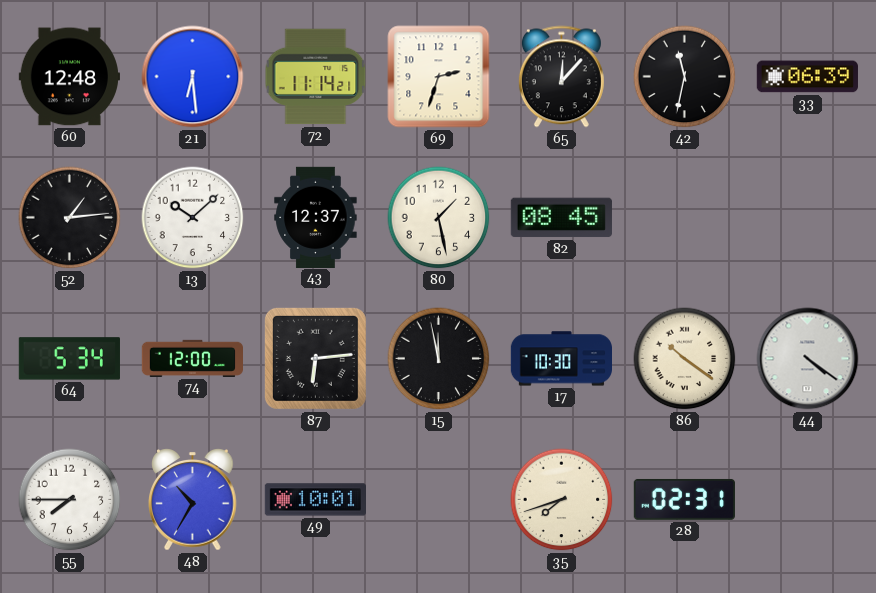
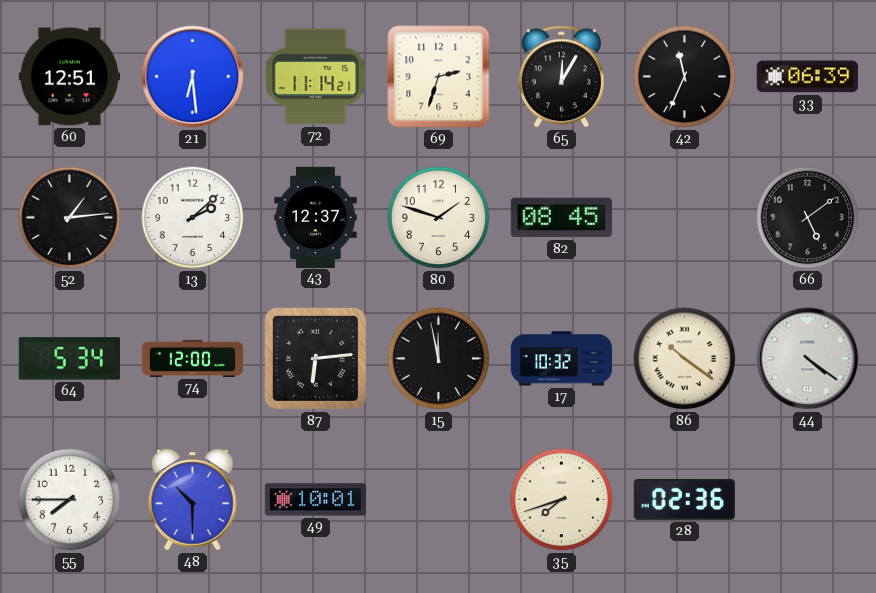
60: 12:48 -> 12:51
65: 12:07 -> 12:05
42: 11:32 -> 11:34
13: 10:08 -> 2:08
80: 1:28 -> 1:48
66: none -> 5:09
17: 10:30 -> 10:32
48: 10:35 -> 10:30
28: 02:31 -> 02:36
